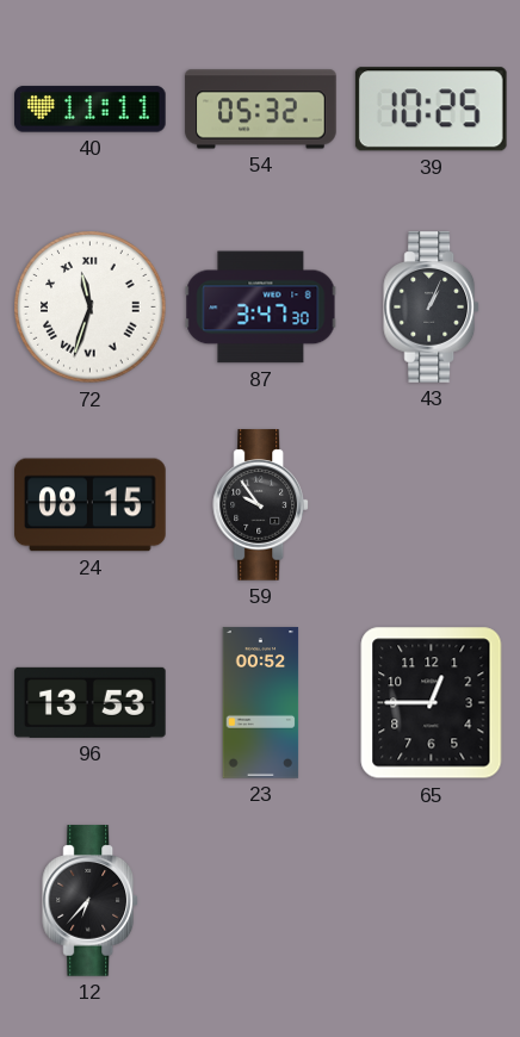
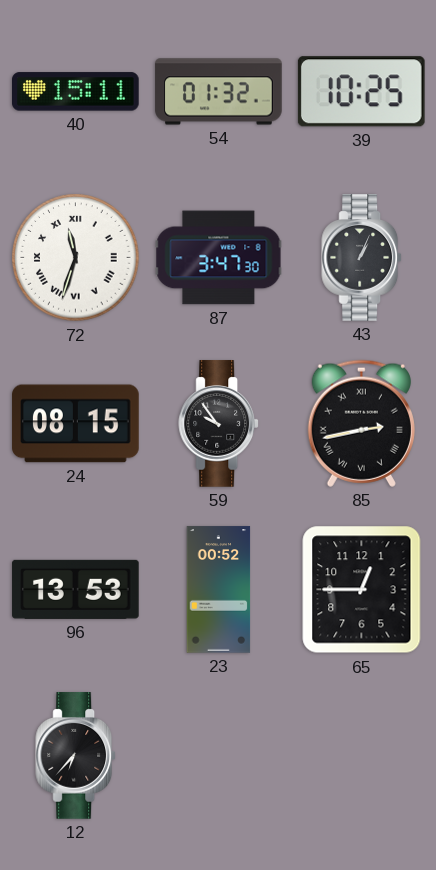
40: 11:11 -> 15:11
54: 05:32 -> 01:32
85: none -> 2:43
